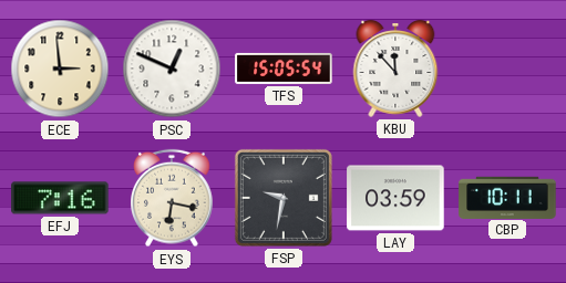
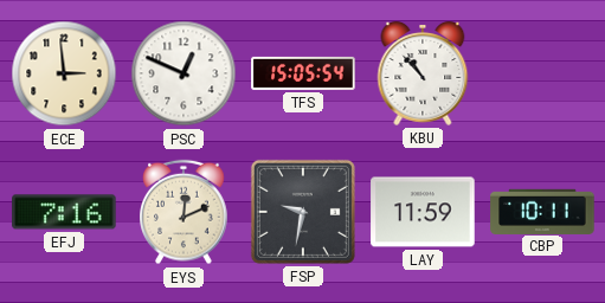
KBU: 11:53 -> 10:53
EYS: 6:17 -> 12:11
LAY: 03:59 -> 11:59
